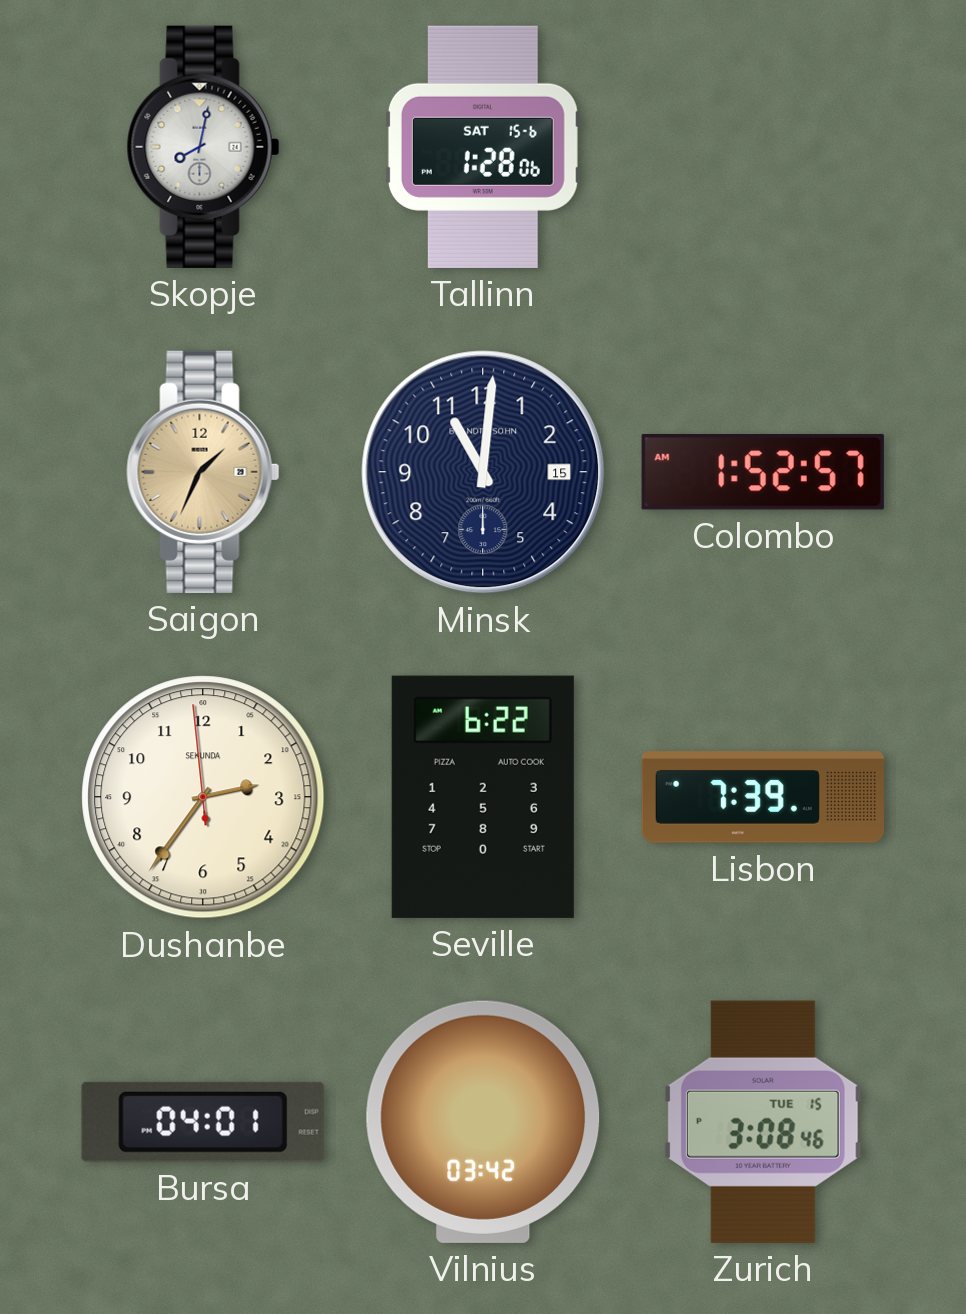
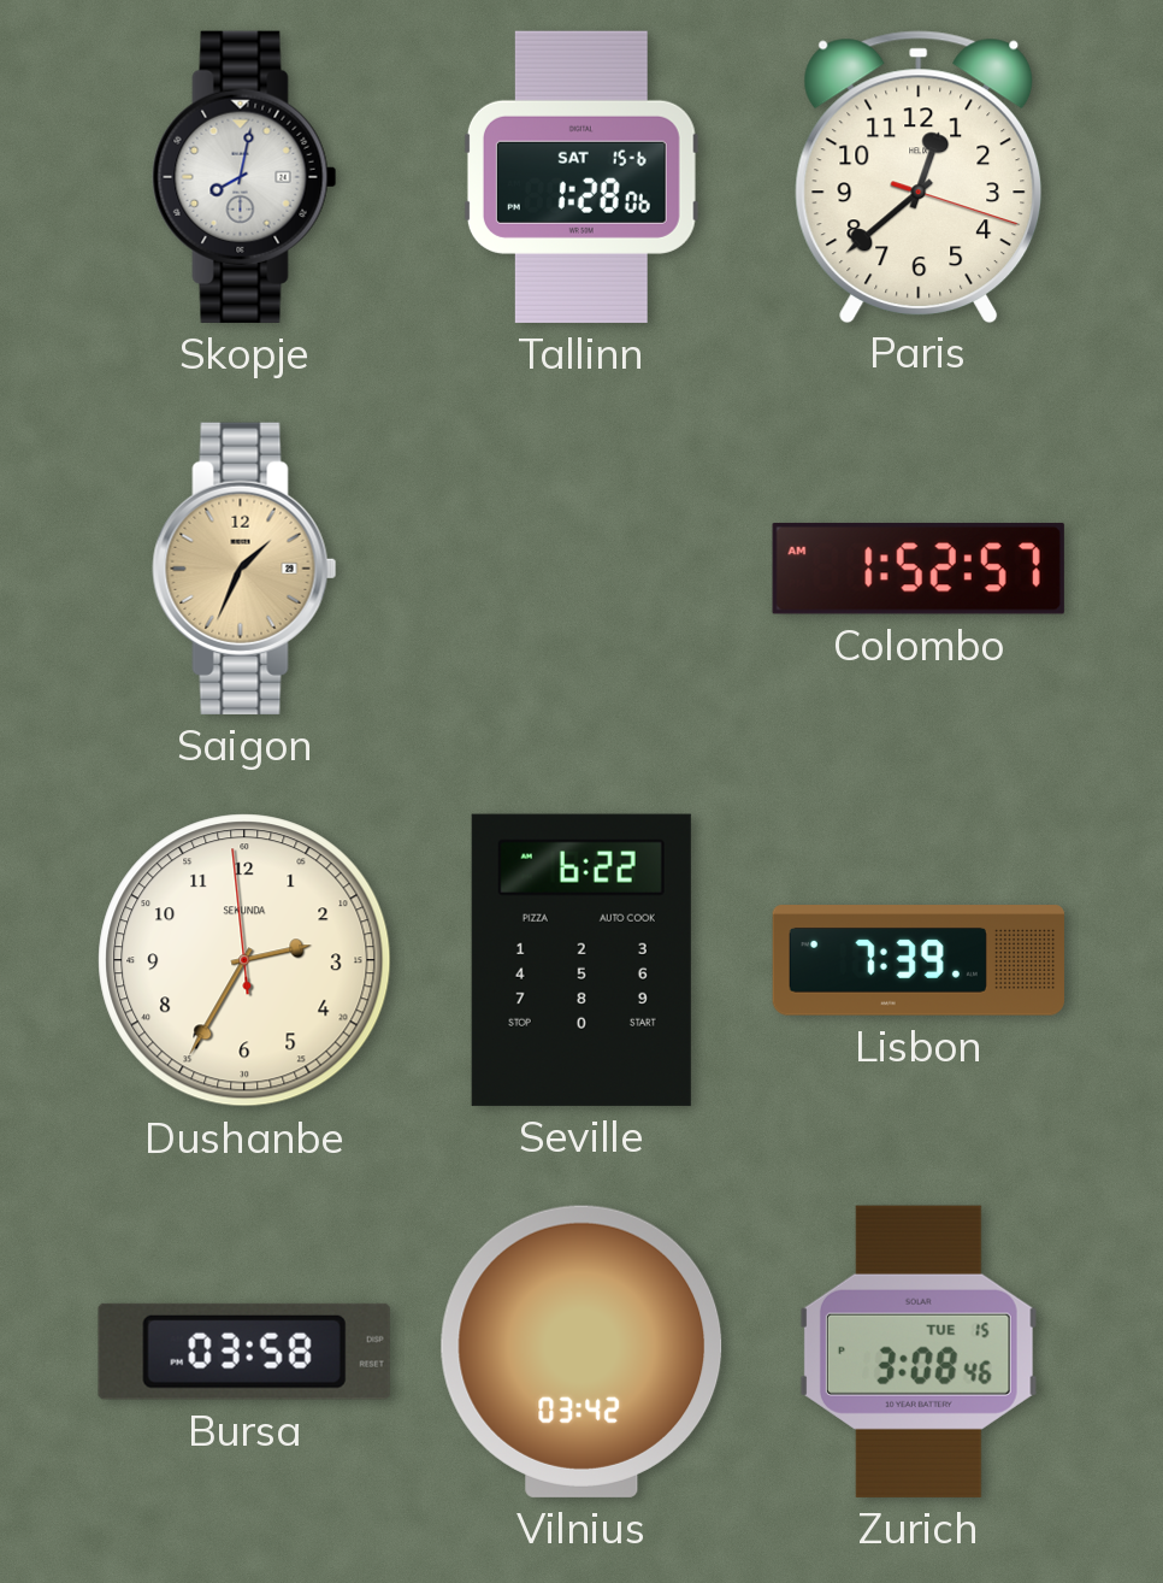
Paris: none -> 12:38
Minsk: 11:01 -> none
Dushanbe: 2:35 -> 2:34
Bursa: 04:01 -> 03:58
